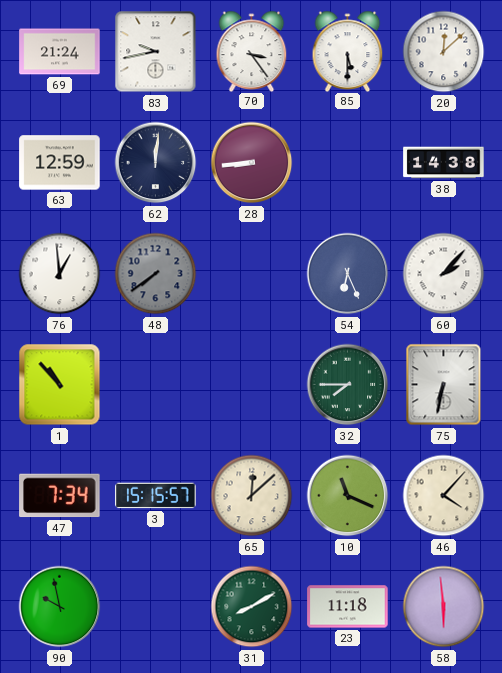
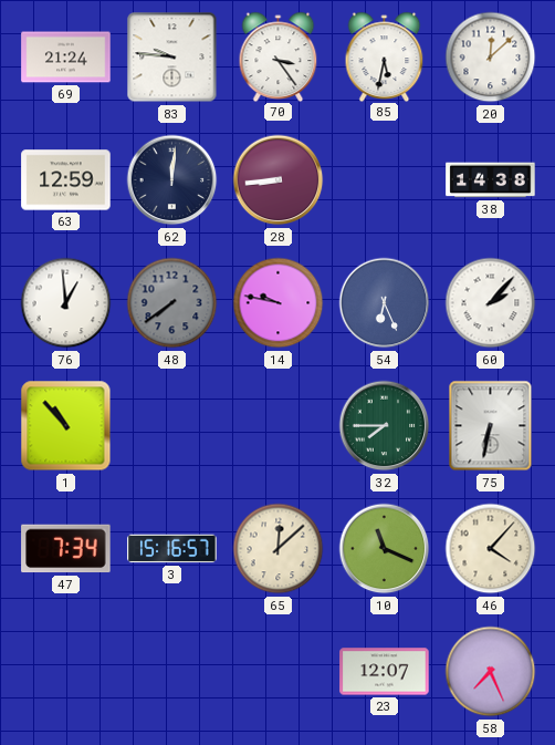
83: 9:43 -> 9:46
85: 5:30 -> 5:32
14: none -> 9:47
3: 15:15 -> 15:16
90: 9:58 -> none
31: 8:10 -> none
23: 11:18 -> 12:07
58: 5:59 -> 7:26
